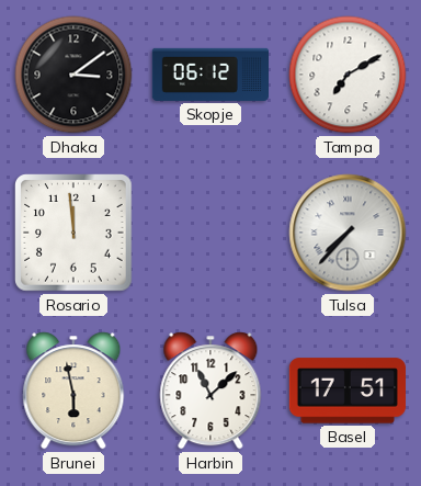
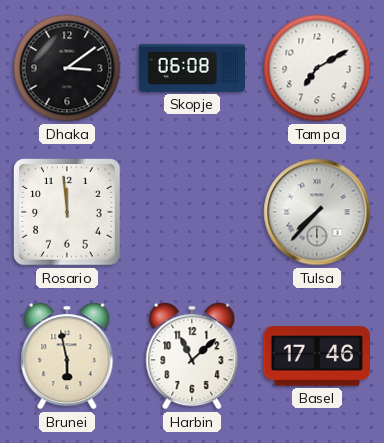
Skopje: 06:12 -> 06:08
Basel: 17:51 -> 17:46
